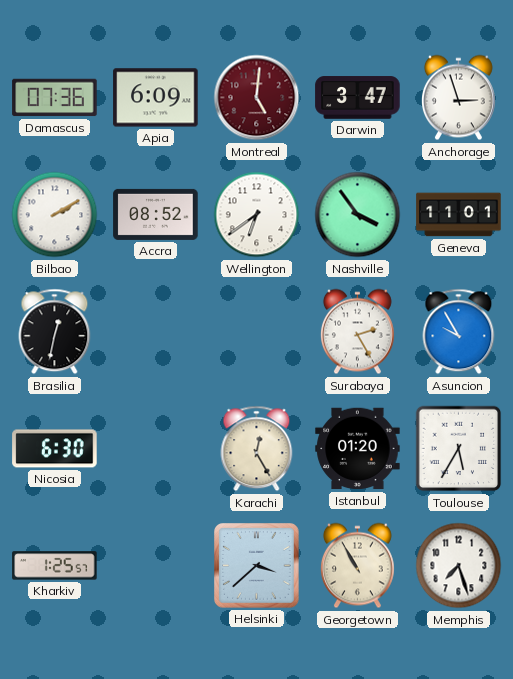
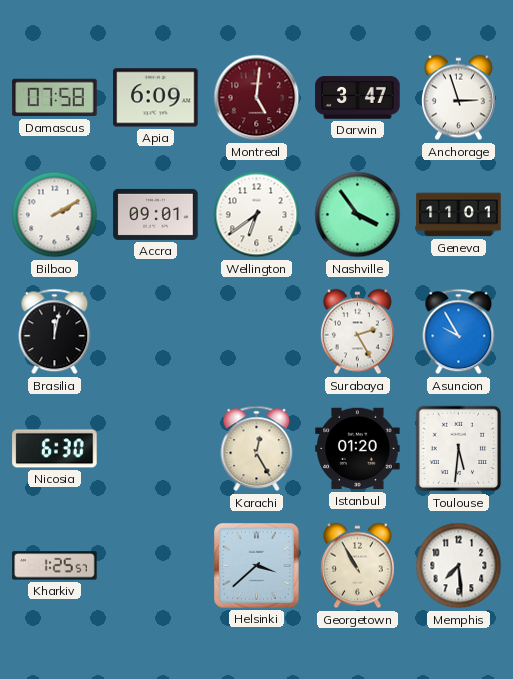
Damascus: 07:36 -> 07:58
Accra: 08:52 -> 09:01
Brasilia: 12:32 -> 12:02
Toulouse: 5:35 -> 5:31
Memphis: 7:27 -> 7:29
